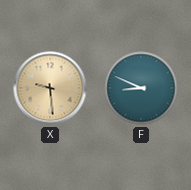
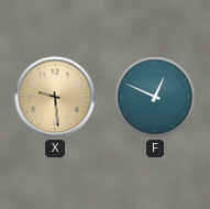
F: 8:49 -> 12:49
